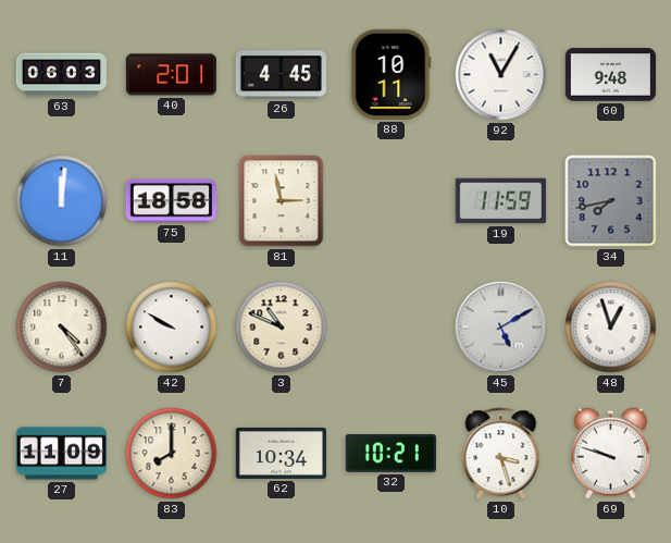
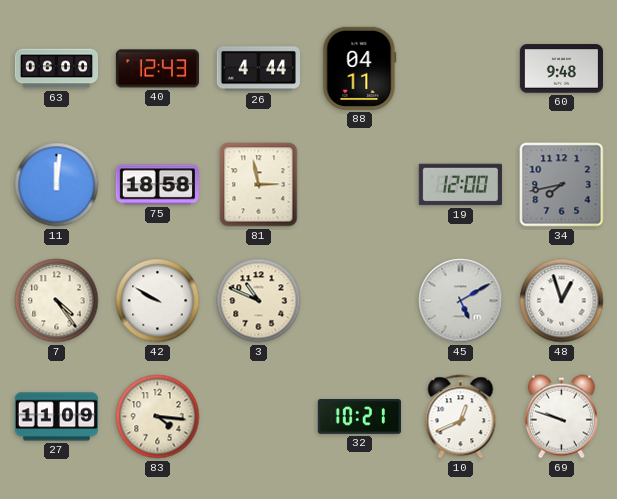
63: 06:03 -> 06:00
40: 2:01 -> 12:43
26: 4:45 -> 4:44
88: 10:11 -> 04:11
92: 11:05 -> none
19: 11:59 -> 12:00
83: 8:00 -> 4:16
62: 10:34 -> none
10: 3:27 -> 12:41
